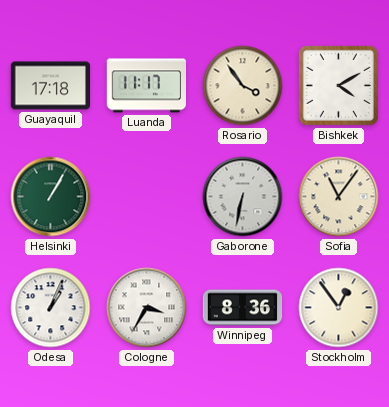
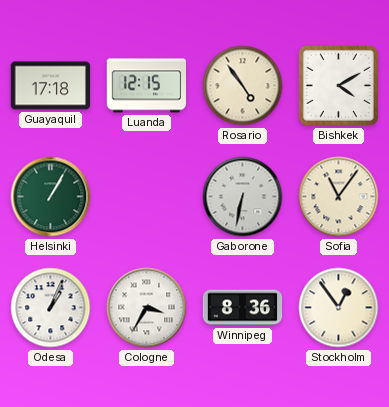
Luanda: 11:17 -> 12:15
Rosario: 3:54 -> 4:54
